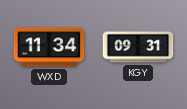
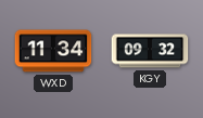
KGY: 09:31 -> 09:32
